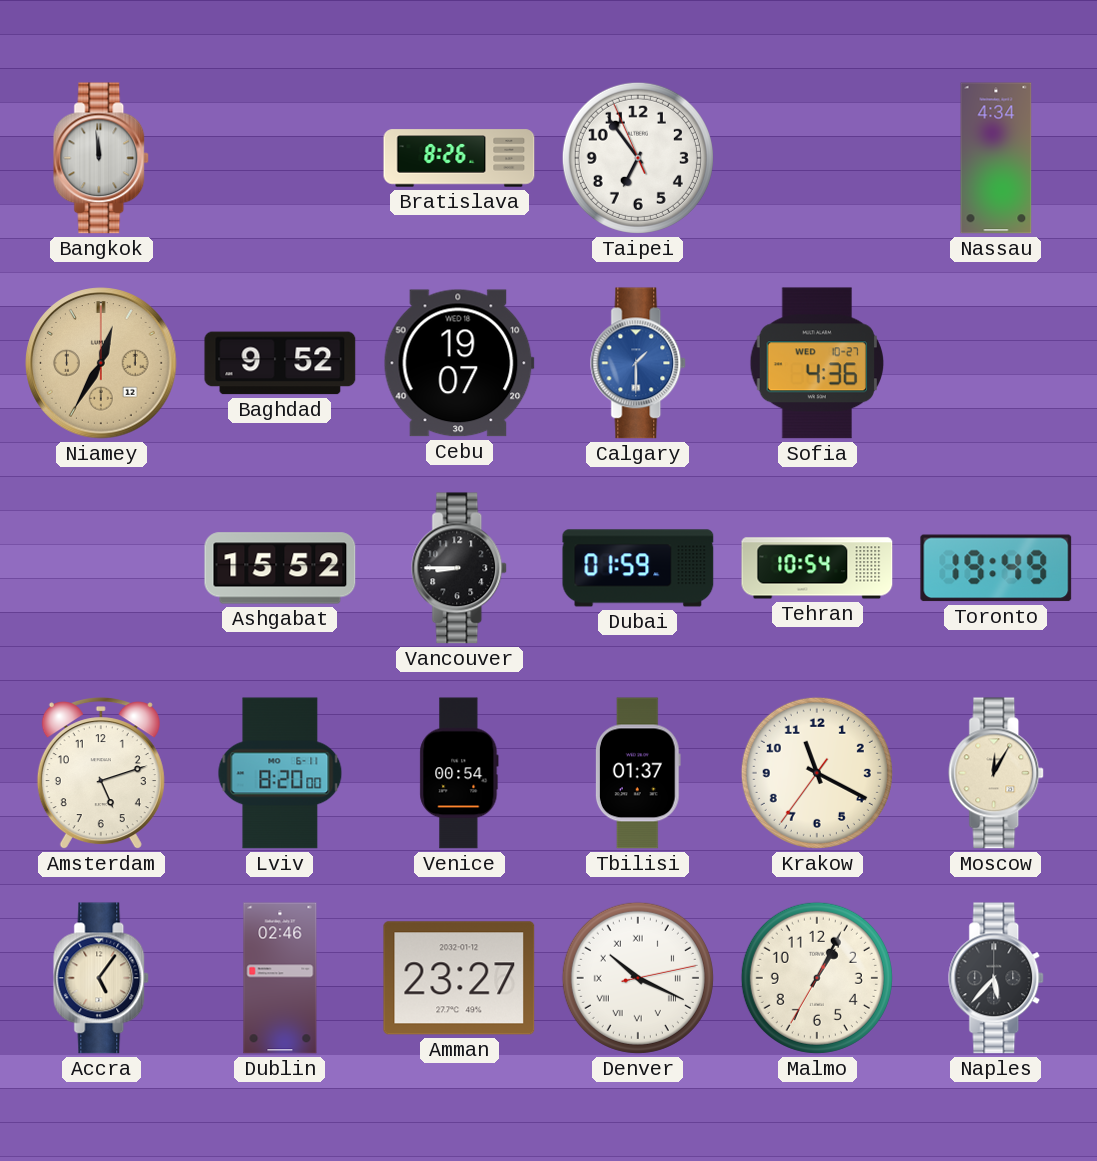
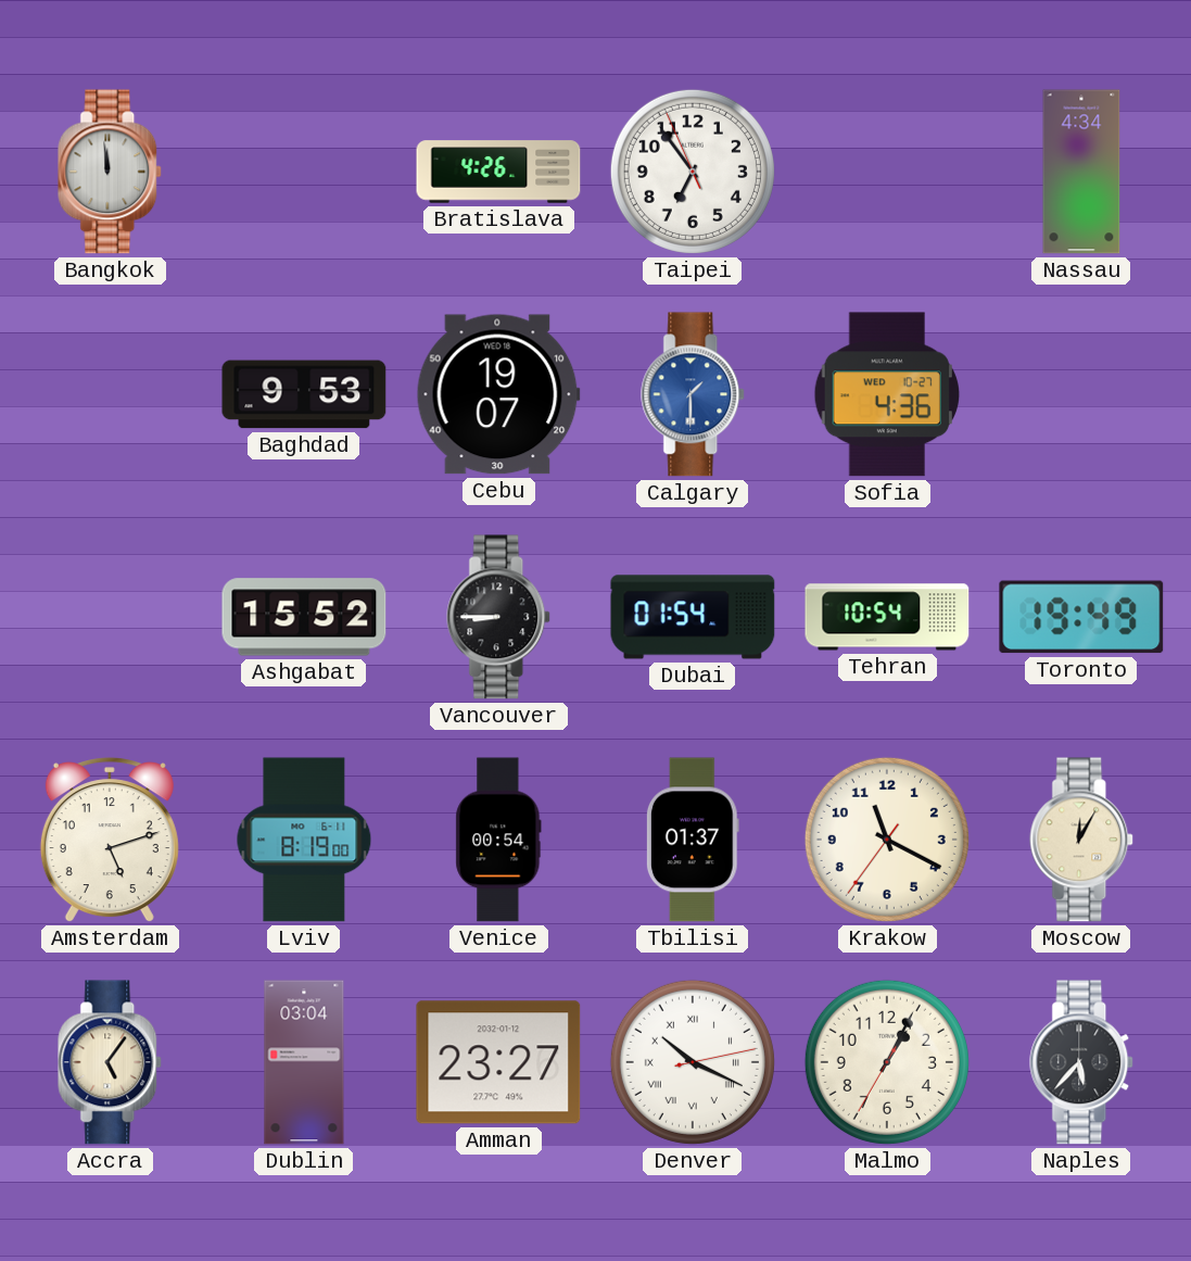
Bratislava: 8:26 -> 4:26
Niamey: 12:35 -> none
Baghdad: 9:52 -> 9:53
Dubai: 01:59 -> 01:54
Lviv: 8:20 -> 8:19
Dublin: 02:46 -> 03:04
